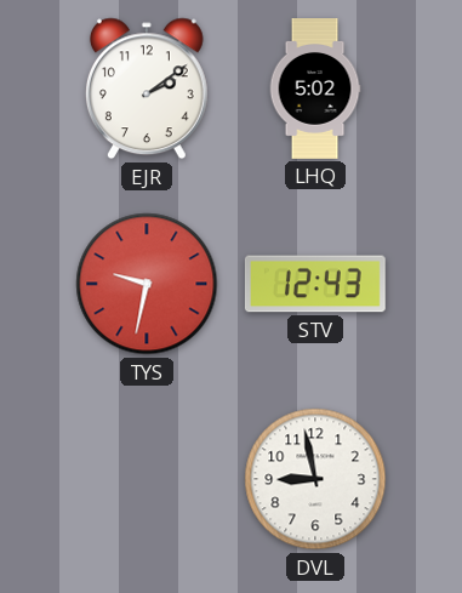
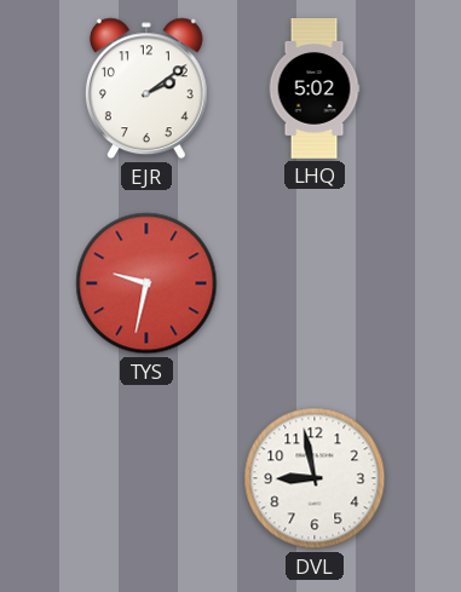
STV: 12:43 -> none
